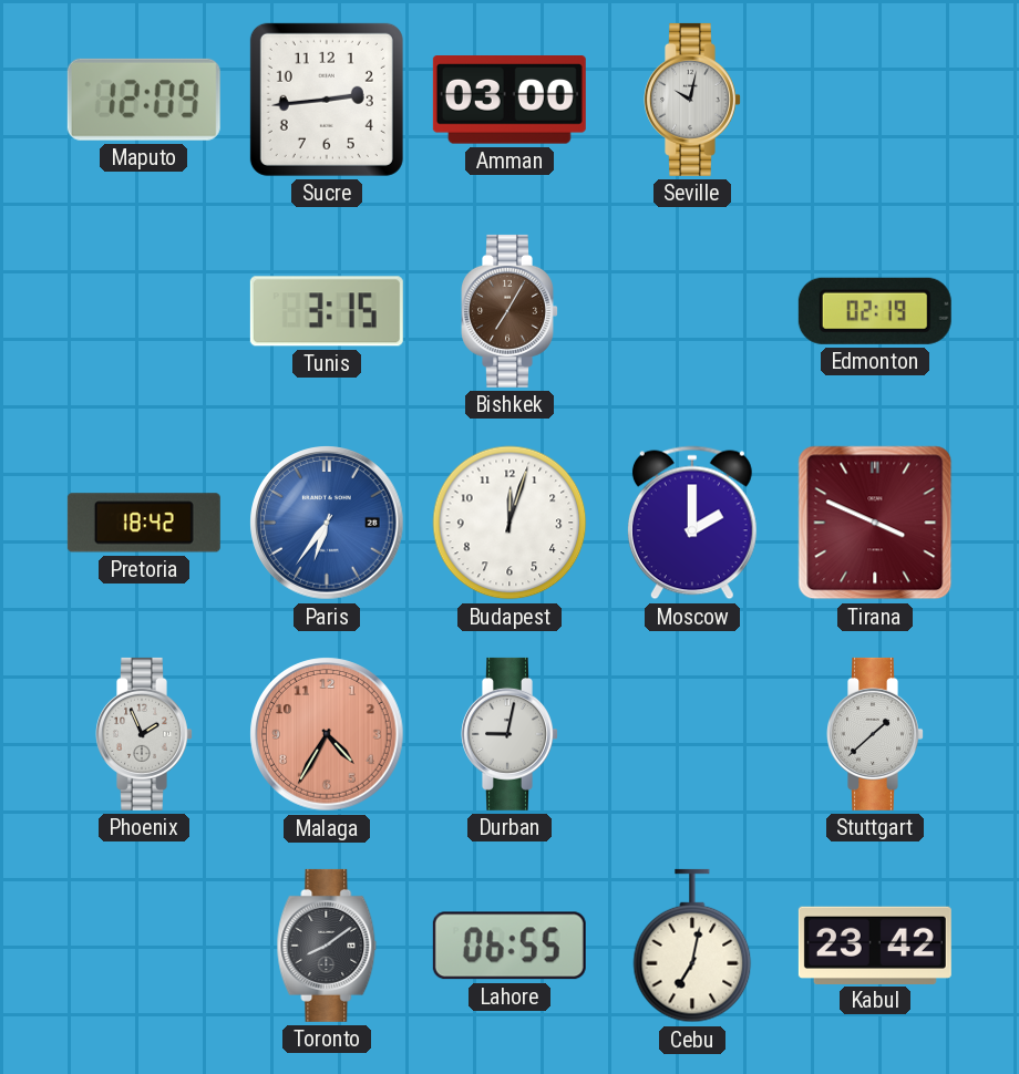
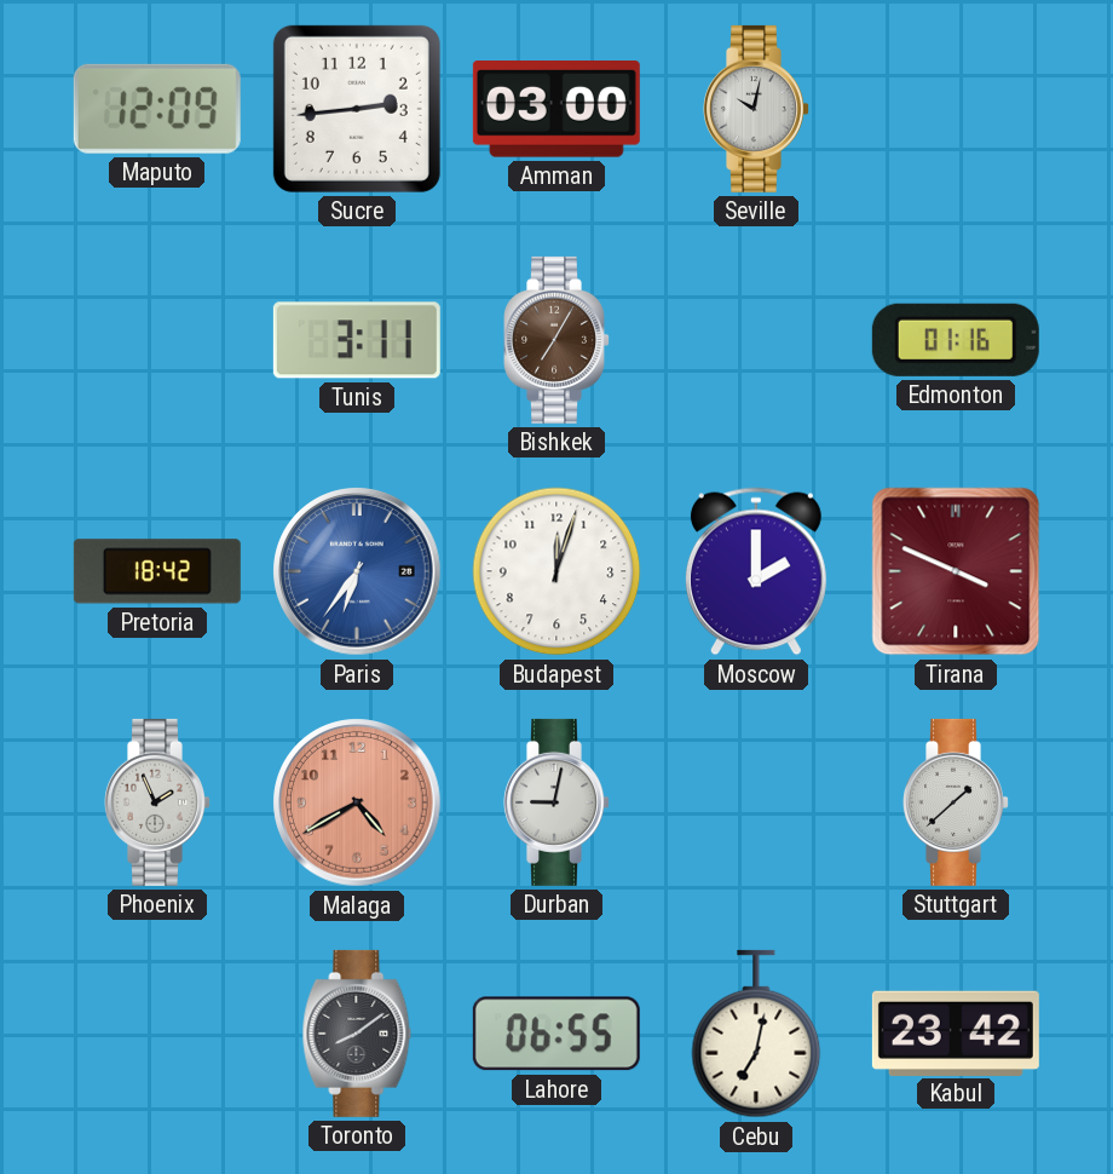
Tunis: 3:15 -> 3:11
Edmonton: 02:19 -> 01:16
Malaga: 4:35 -> 4:40
